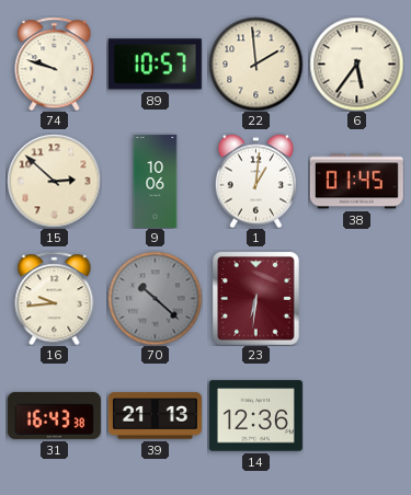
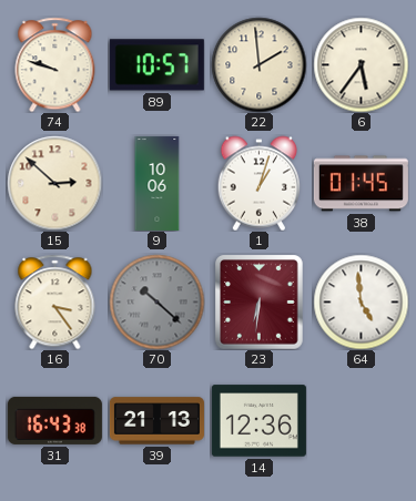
1: 1:01 -> 1:03
16: 9:44 -> 3:24
64: none -> 4:59
